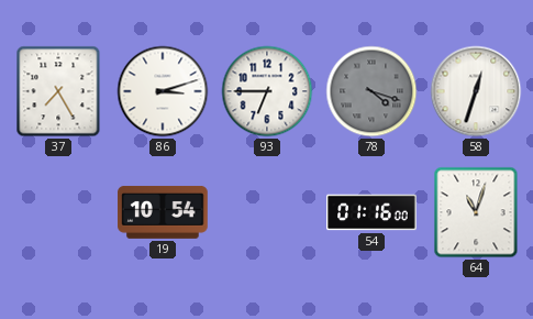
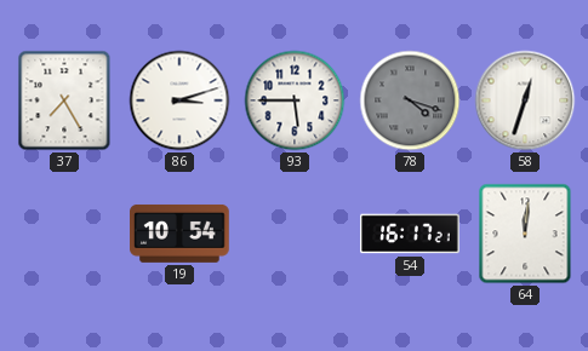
93: 6:45 -> 5:45
54: 01:16 -> 16:17
64: 11:03 -> 12:01
